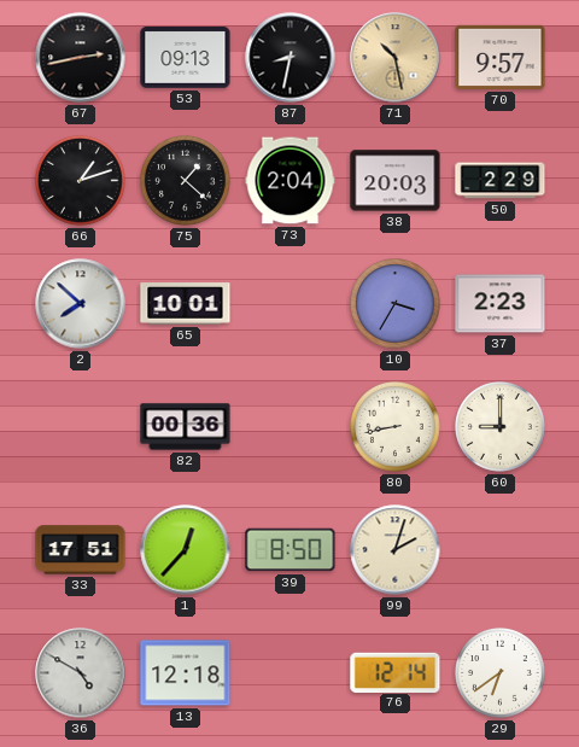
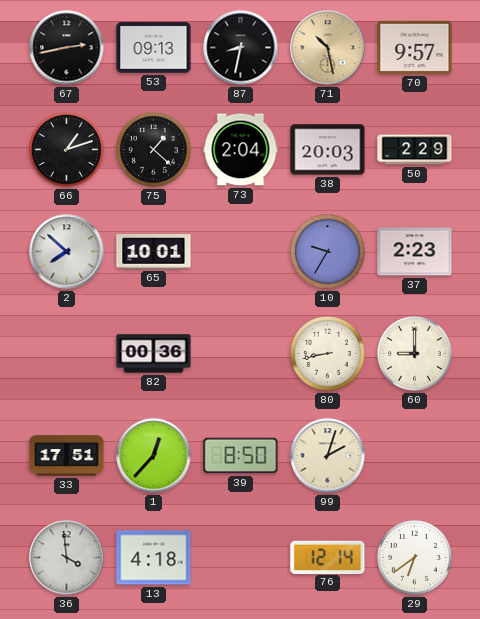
10: 3:35 -> 9:35
36: 4:50 -> 3:59
13: 12:18 -> 4:18
